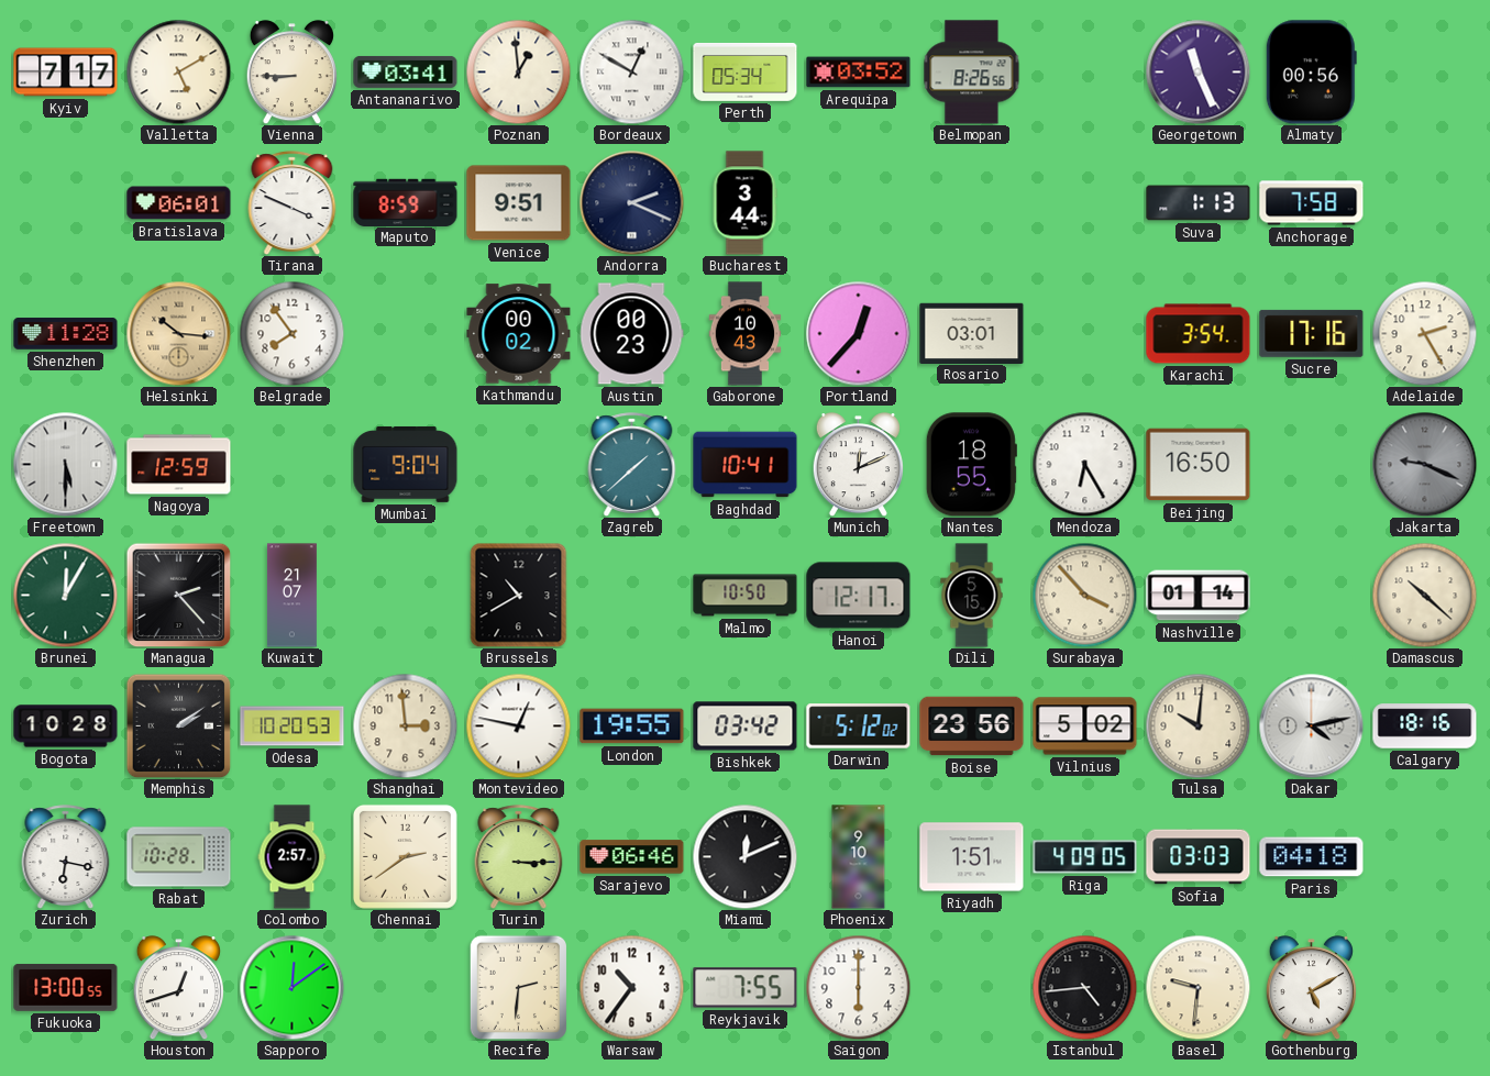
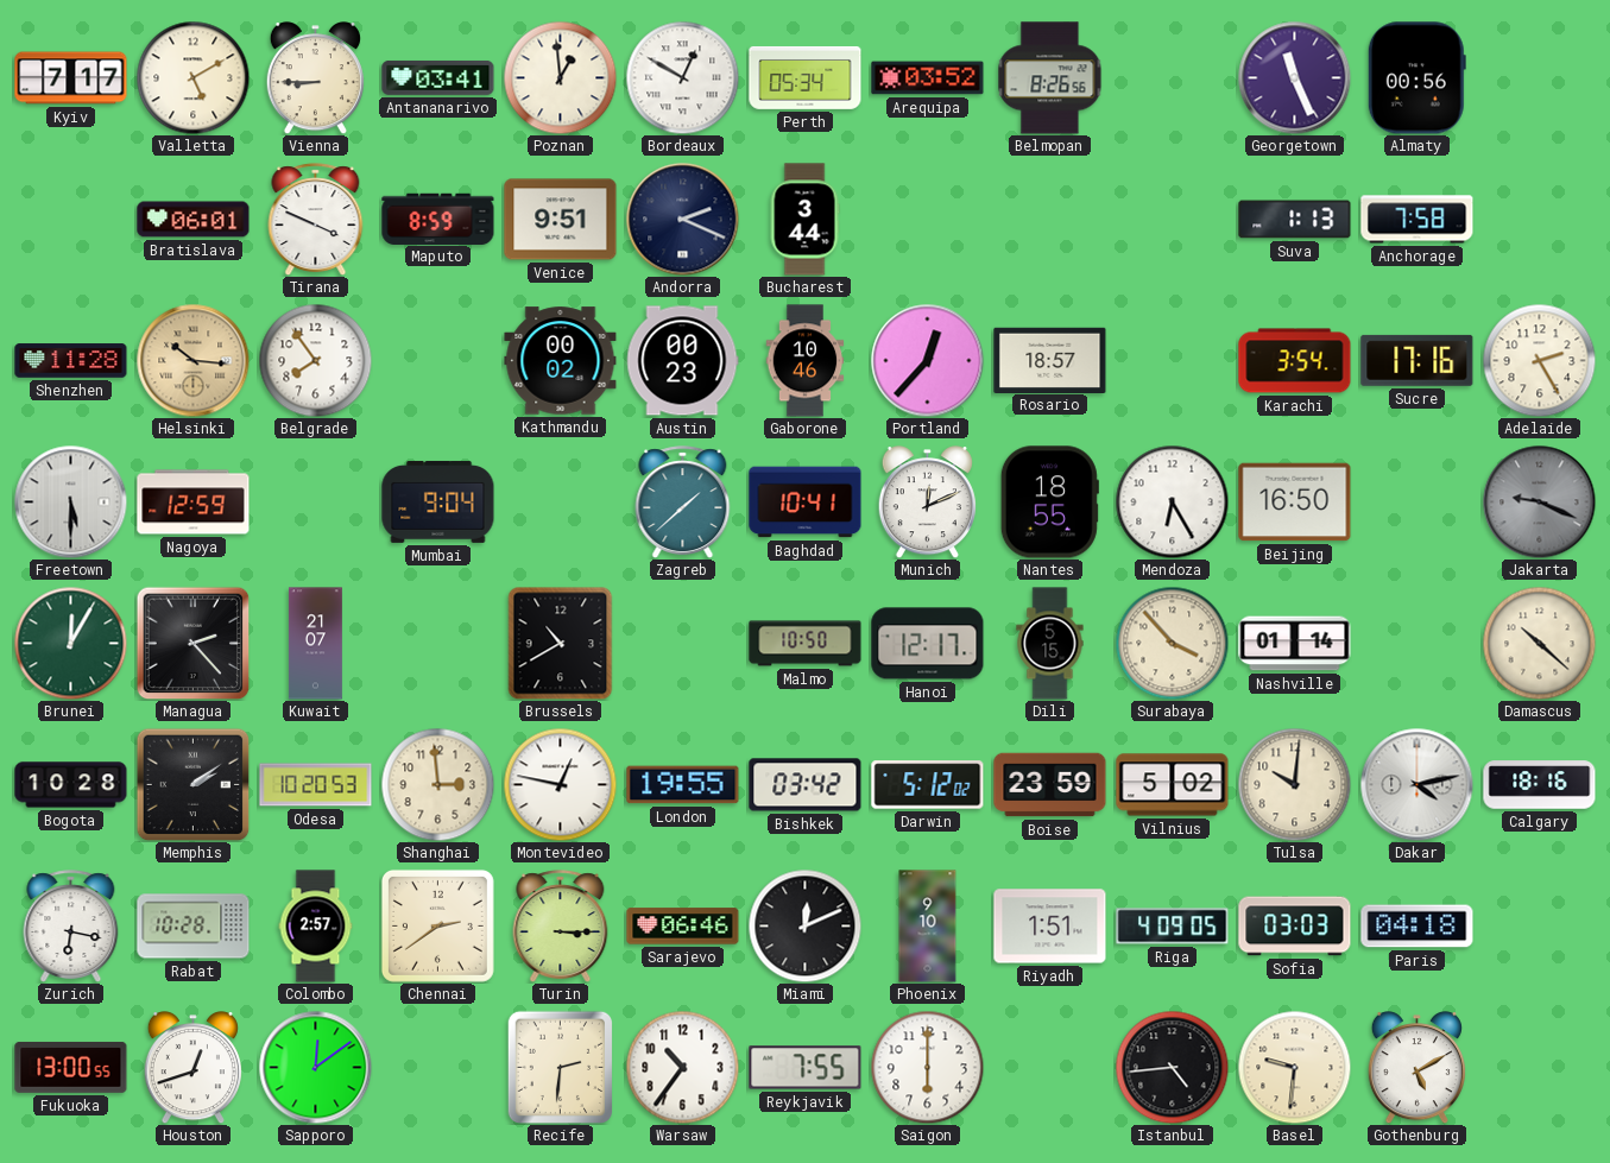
Gaborone: 10:43 -> 10:46
Rosario: 03:01 -> 18:57
Boise: 23:56 -> 23:59
